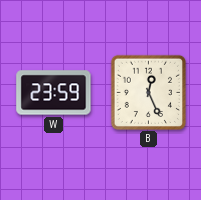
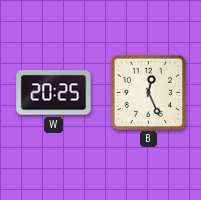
W: 23:59 -> 20:25
